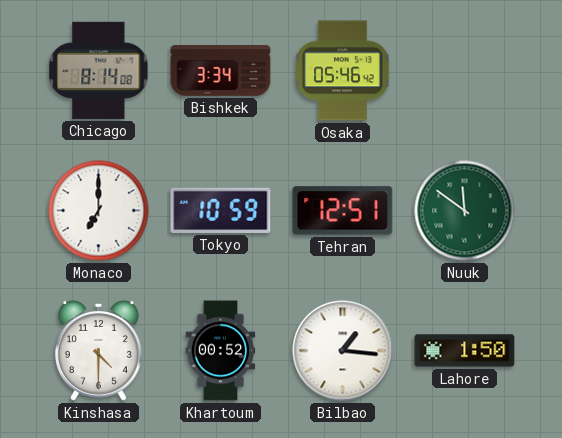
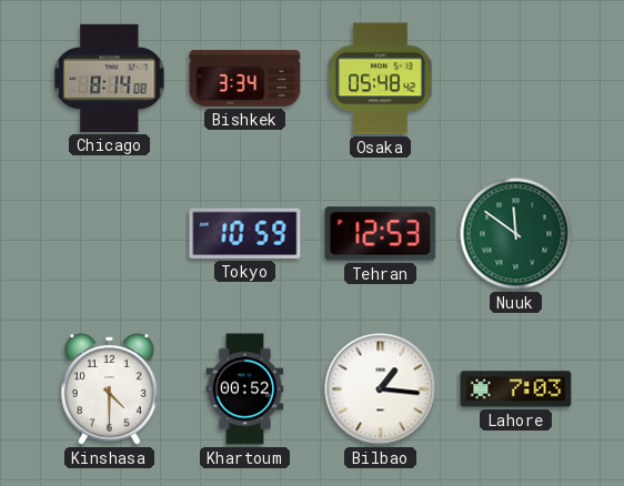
Osaka: 05:46 -> 05:48
Monaco: 7:00 -> none
Tehran: 12:51 -> 12:53
Lahore: 1:50 -> 7:03
